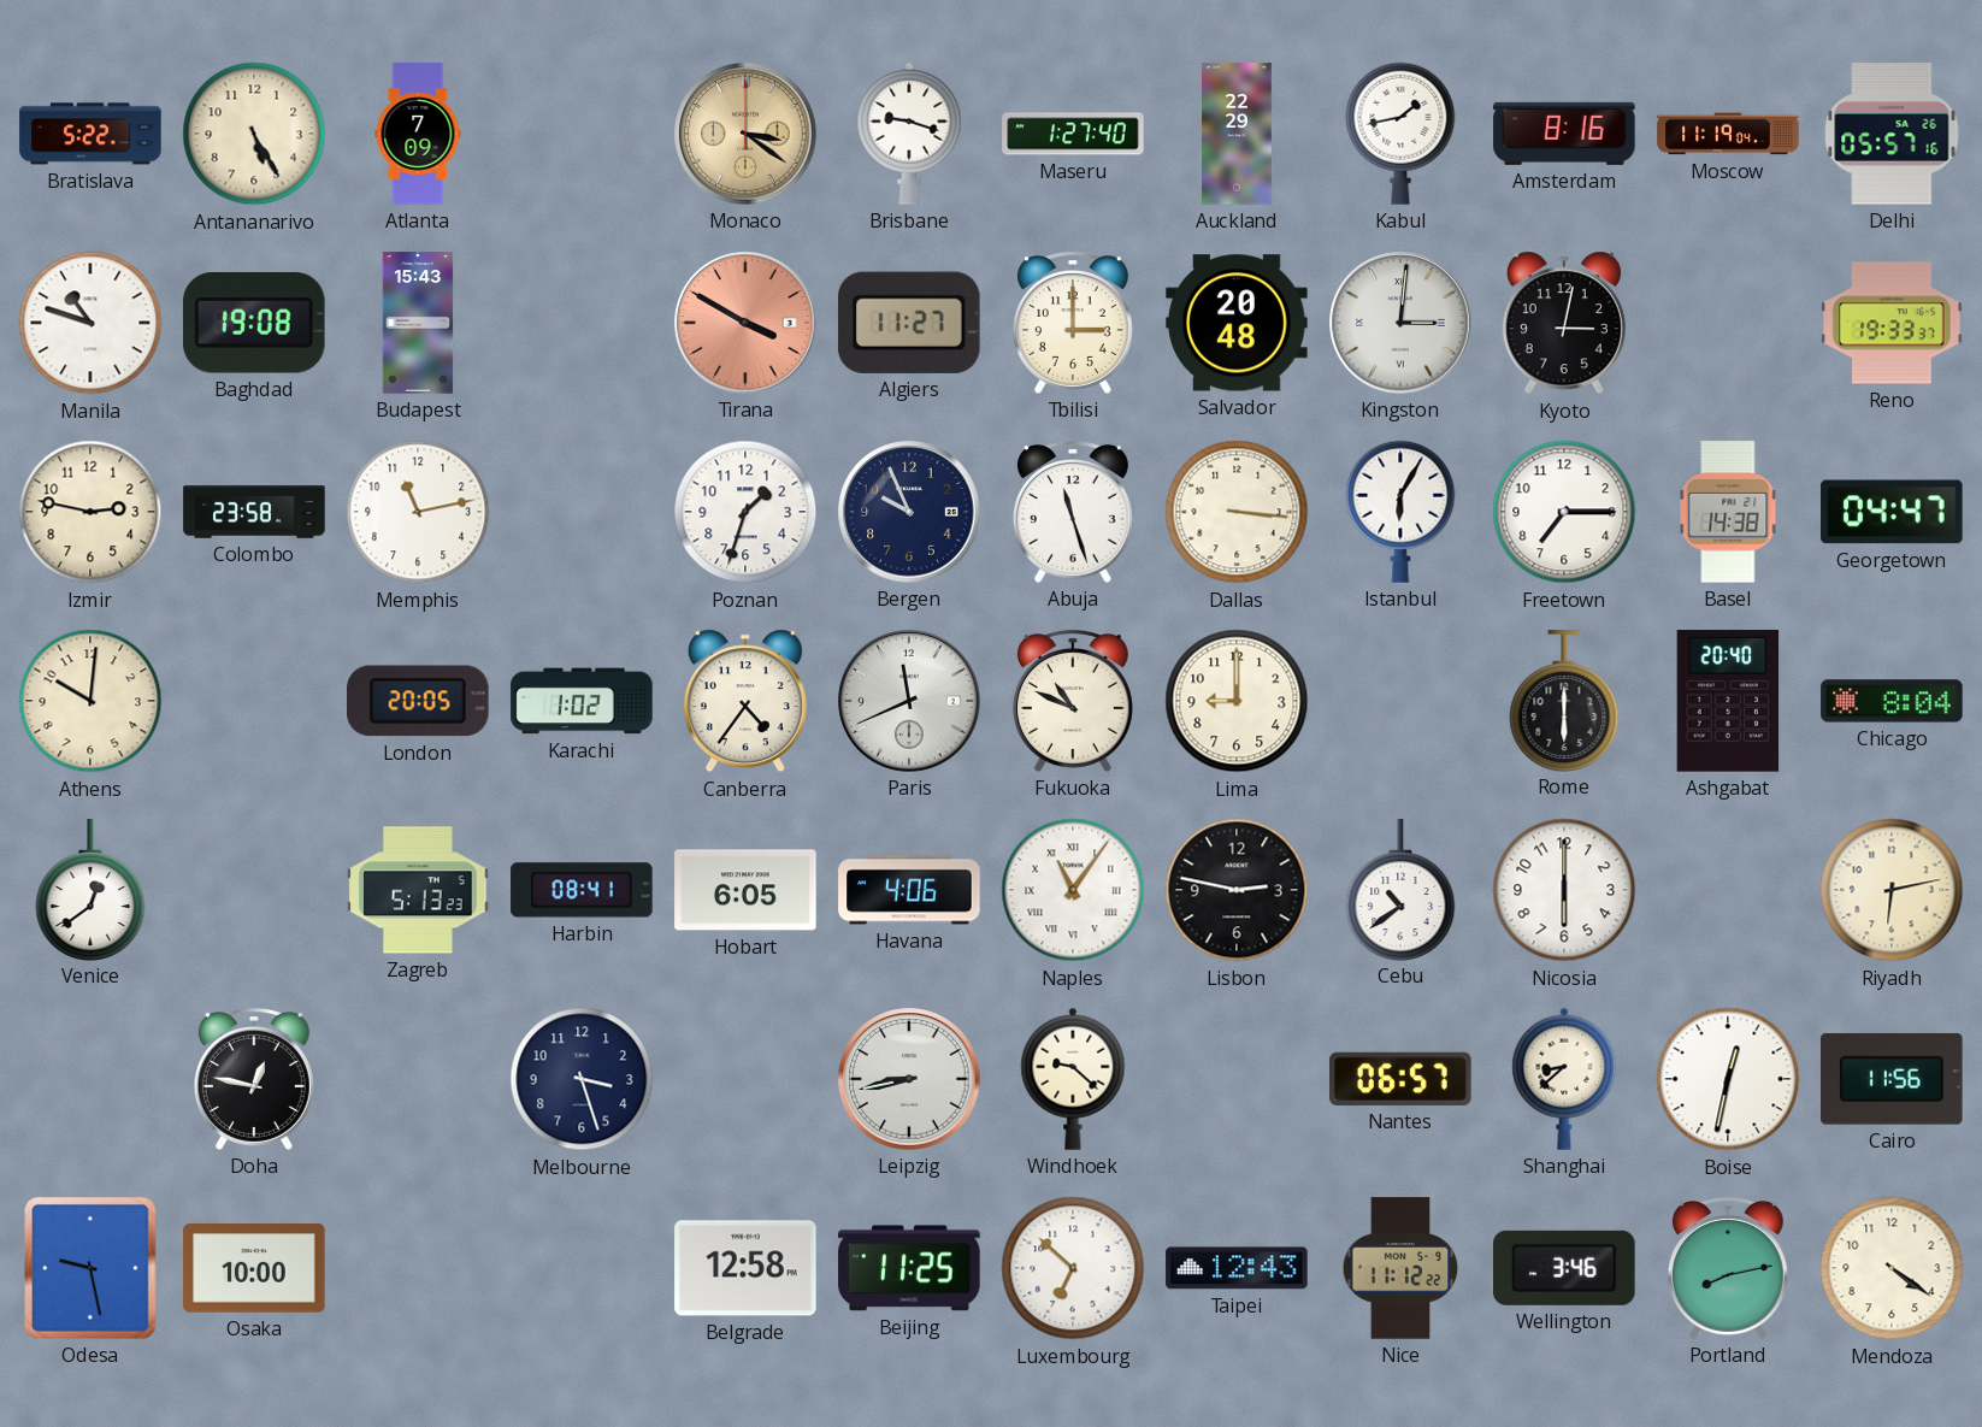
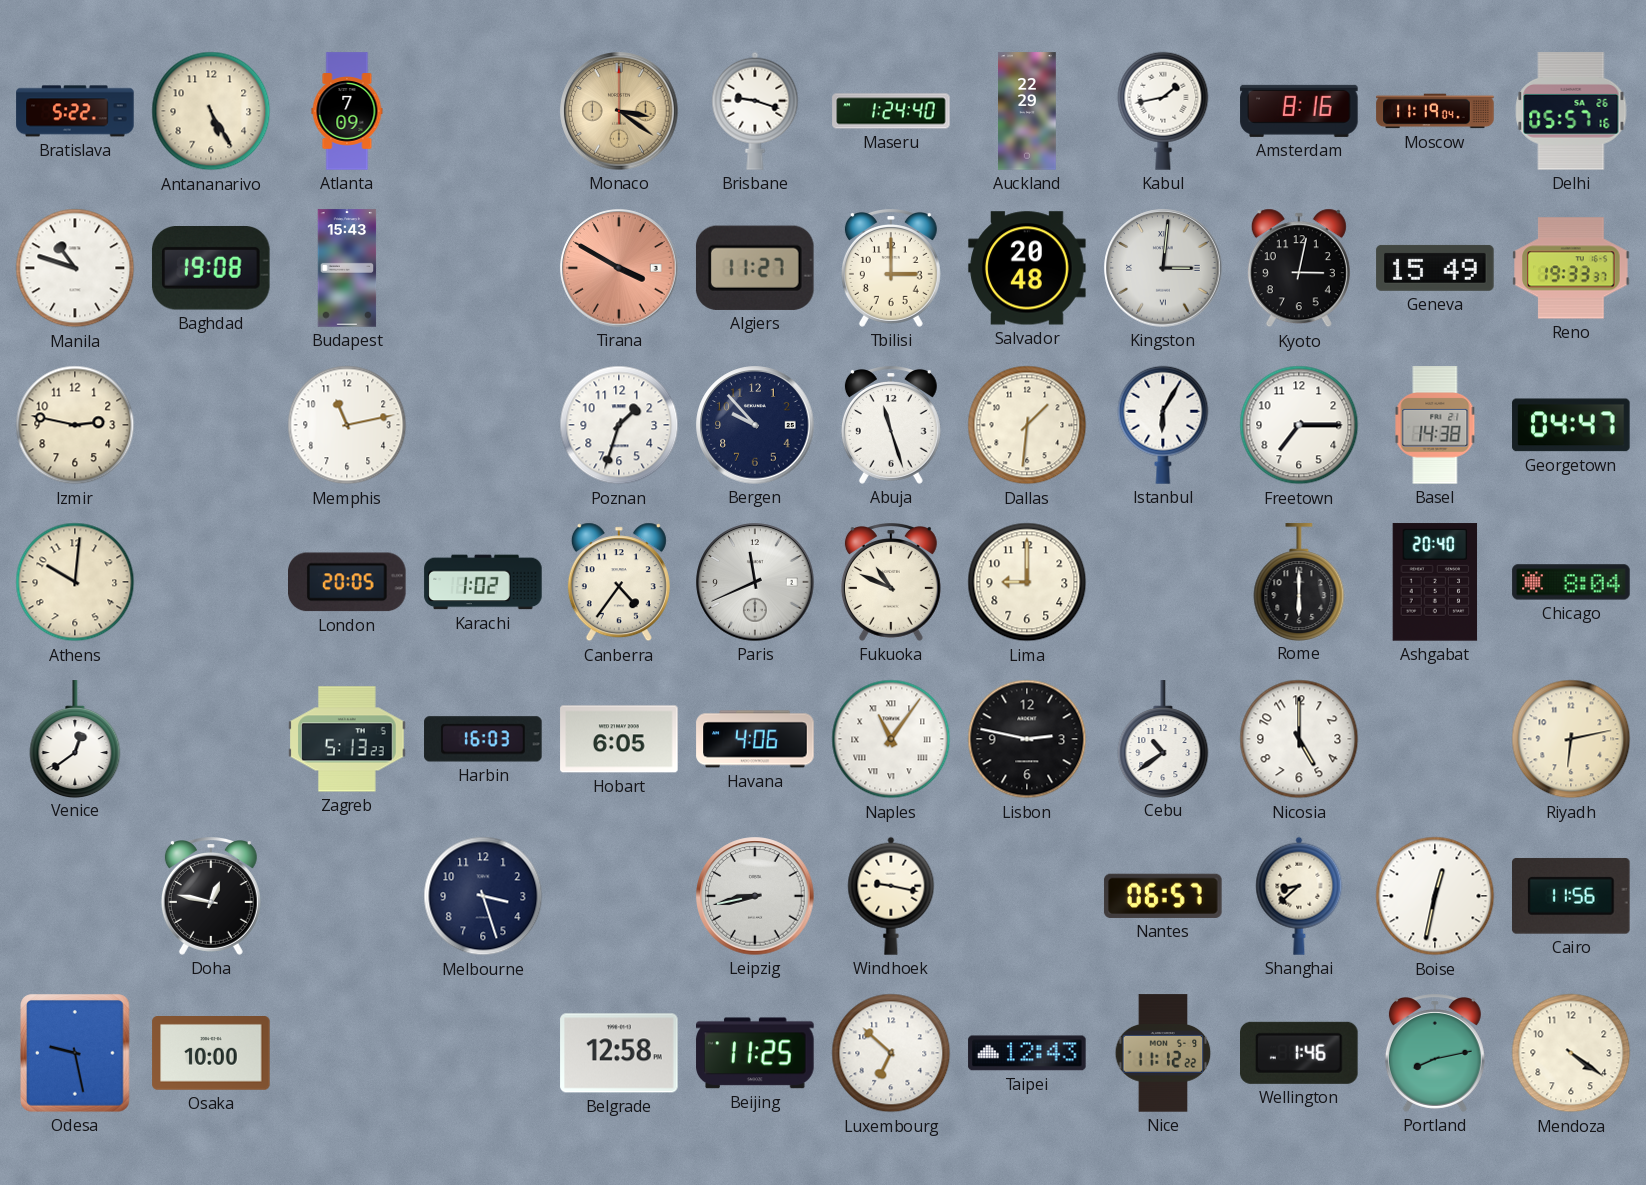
Maseru: 1:27 -> 1:24
Geneva: none -> 15:49
Colombo: 23:58 -> none
Bergen: 9:56 -> 9:53
Dallas: 3:16 -> 1:31
Harbin: 08:41 -> 16:03
Nicosia: 6:00 -> 5:00
Windhoek: 9:22 -> 9:17
Wellington: 3:46 -> 1:46
